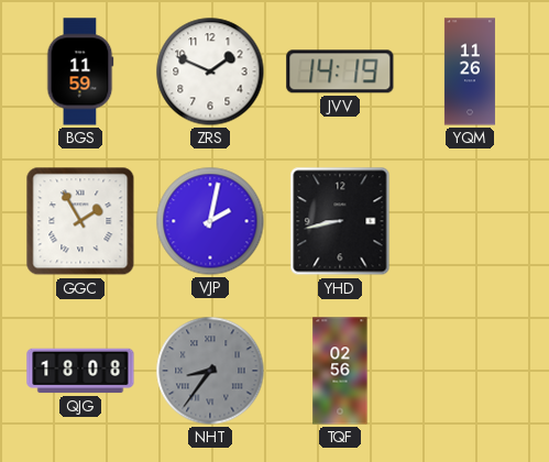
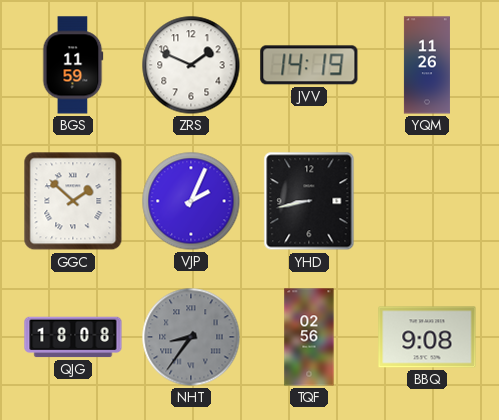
GGC: 1:55 -> 1:52
VJP: 2:02 -> 2:04
BBQ: none -> 9:08
